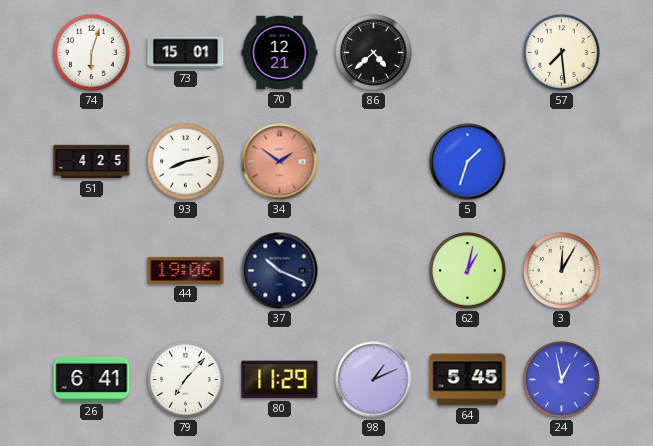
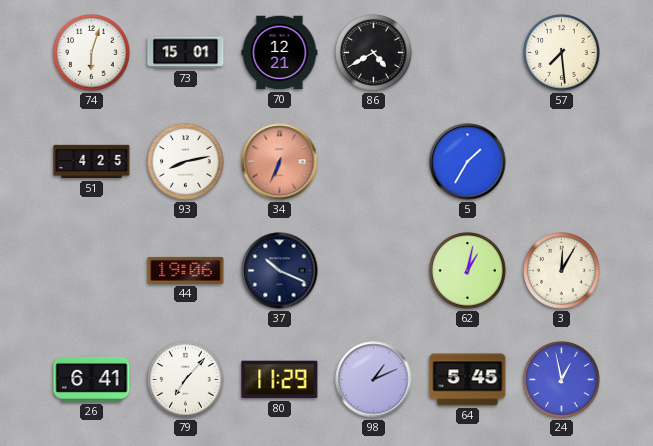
86: 4:38 -> 4:40
34: 1:51 -> 6:34
5: 1:33 -> 1:35
